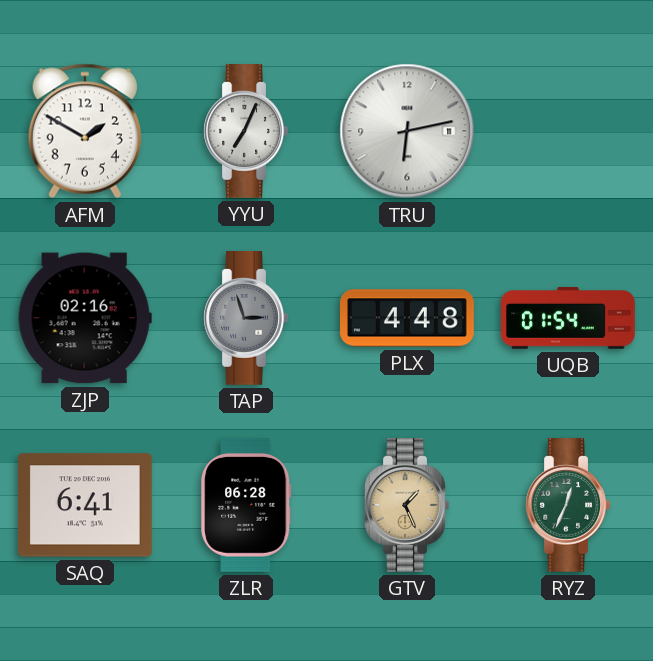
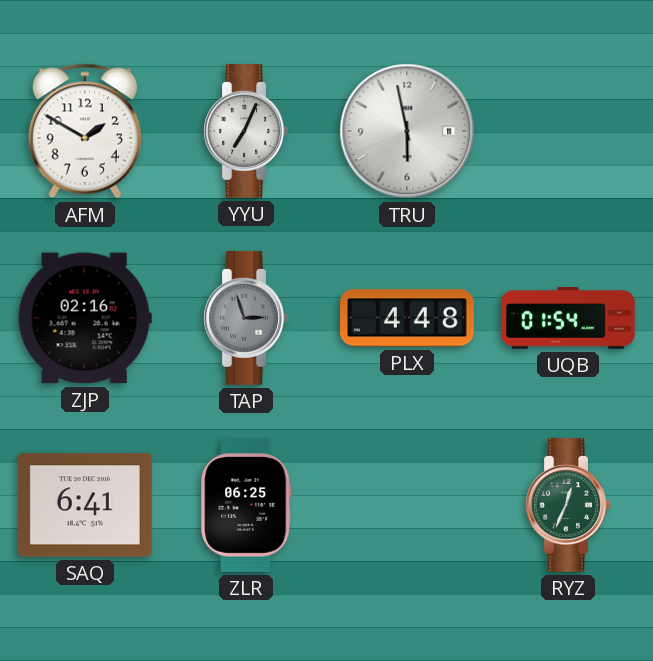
TRU: 6:13 -> 5:58
ZLR: 06:28 -> 06:25
GTV: 1:26 -> none
